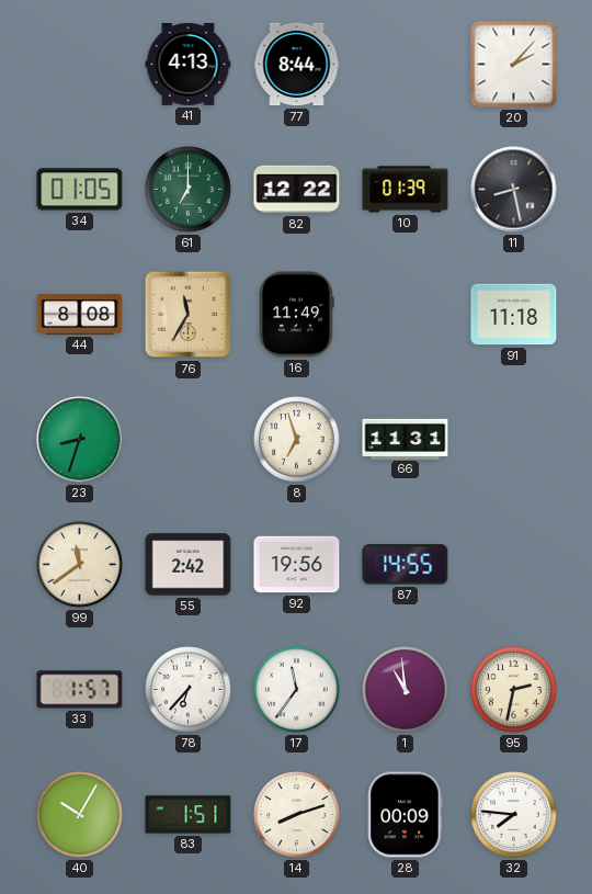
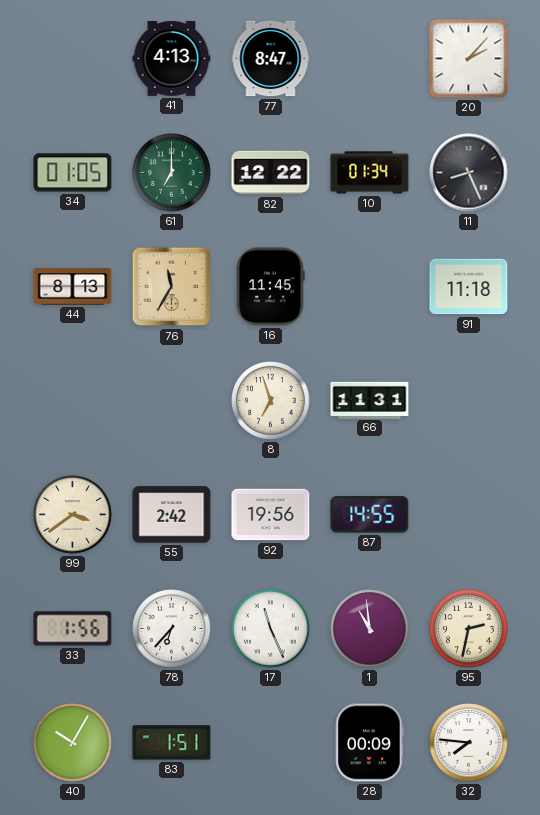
77: 8:44 -> 8:47
10: 01:39 -> 01:34
11: 8:28 -> 8:26
44: 8:08 -> 8:13
16: 11:49 -> 11:45
23: 8:33 -> none
99: 11:39 -> 3:39
33: 1:57 -> 1:56
17: 11:36 -> 11:26
14: 8:12 -> none
